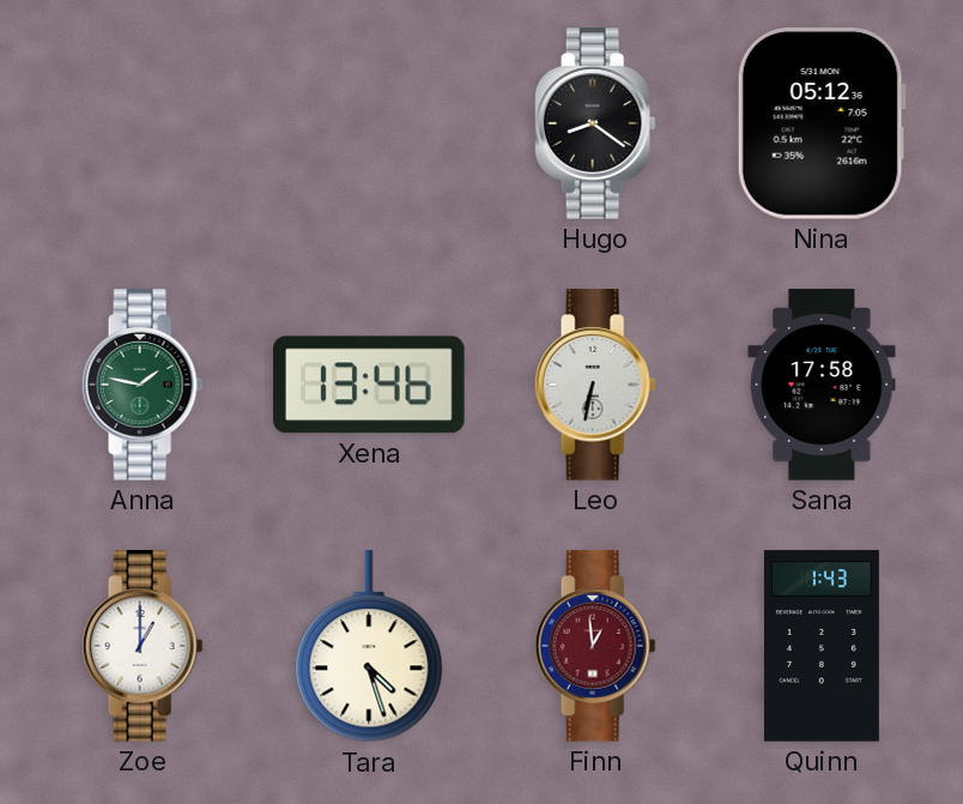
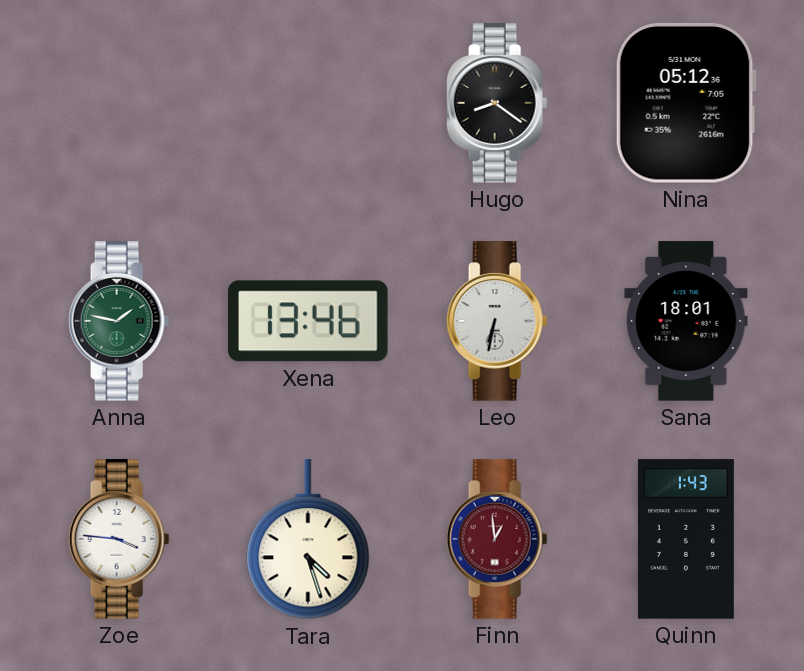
Sana: 17:58 -> 18:01
Zoe: 1:00 -> 3:46
